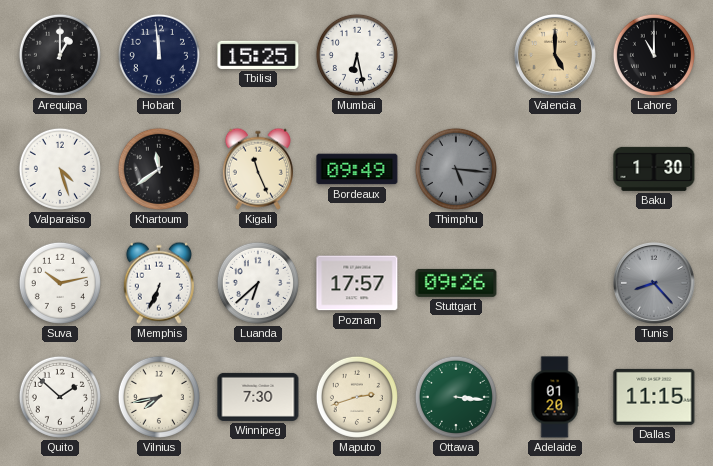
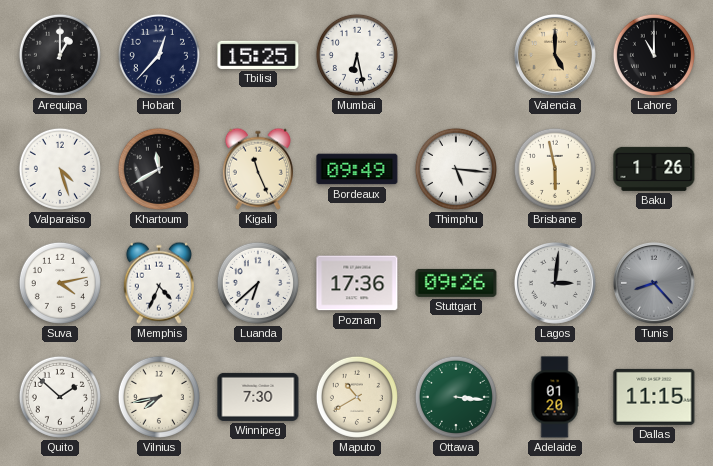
Hobart: 11:59 -> 12:37
Khartoum: 11:39 -> 11:40
Thimphu dial: grey -> white
Brisbane: none -> 5:58
Baku: 1:30 -> 1:26
Suva: 10:13 -> 4:13
Memphis: 6:34 -> 4:34
Poznan: 17:57 -> 17:36
Lagos: none -> 3:01
Maputo: 2:42 -> 10:40
